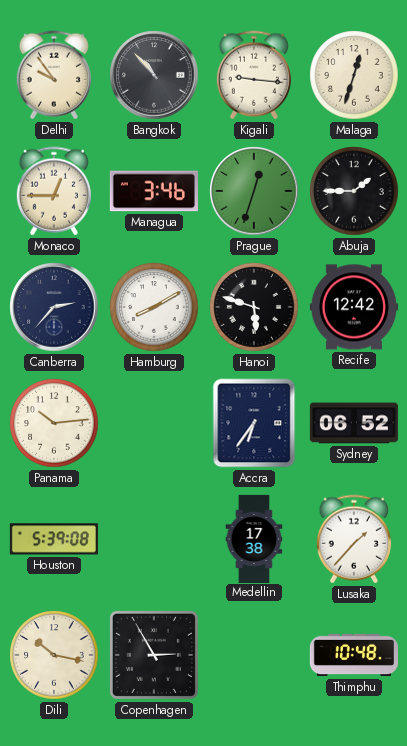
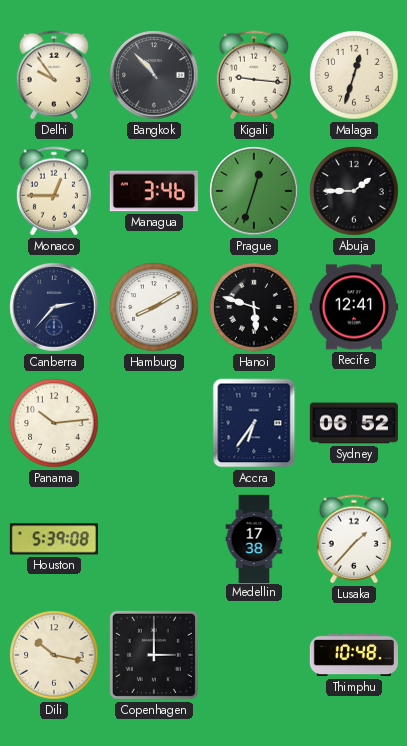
Recife: 12:42 -> 12:41
Copenhagen: 2:55 -> 3:00
